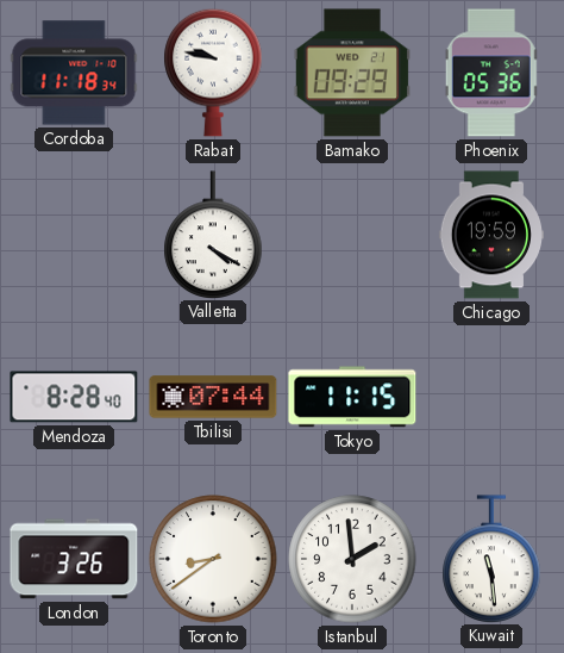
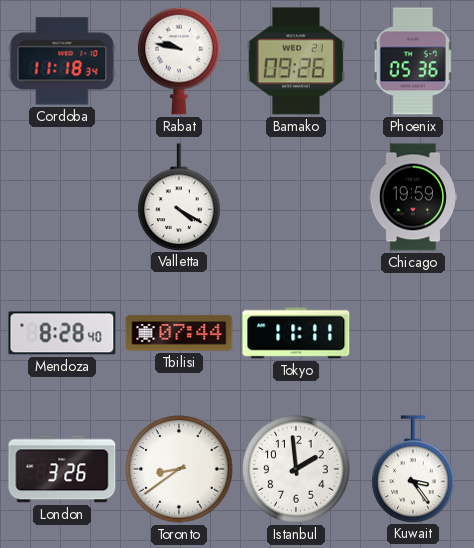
Bamako: 09:29 -> 09:26
Tokyo: 11:15 -> 11:11
Kuwait: 11:29 -> 3:24
